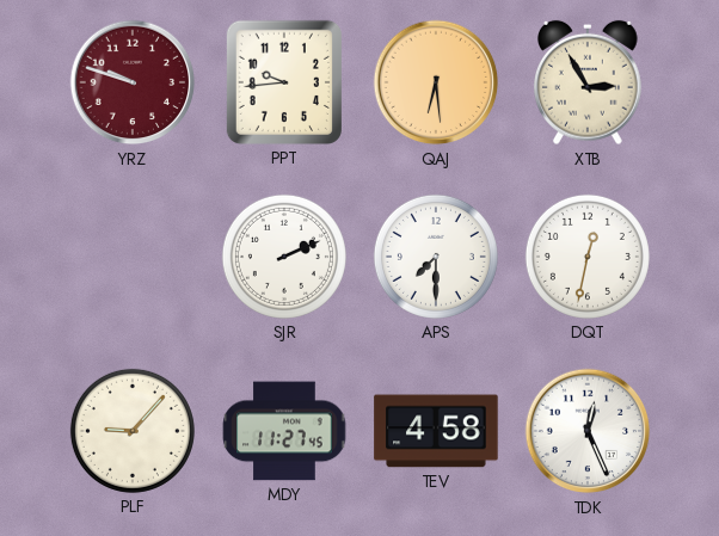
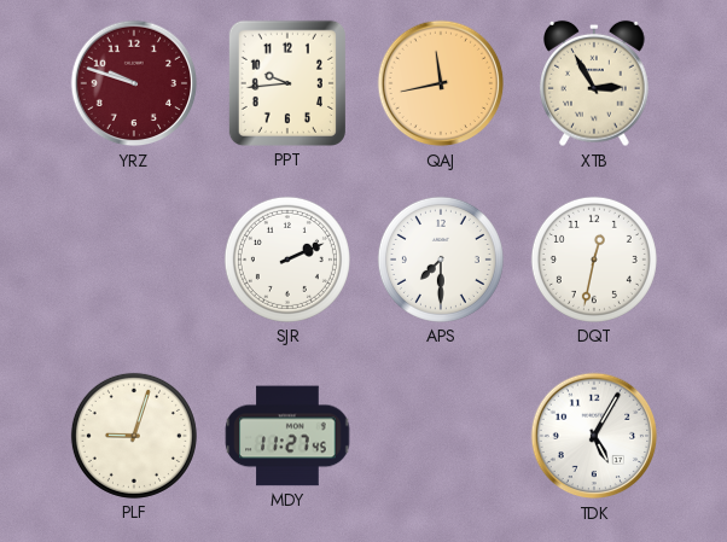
QAJ: 6:29 -> 11:43
PLF: 9:07 -> 9:03
TEV: 4:58 -> none
TDK: 12:26 -> 5:05
